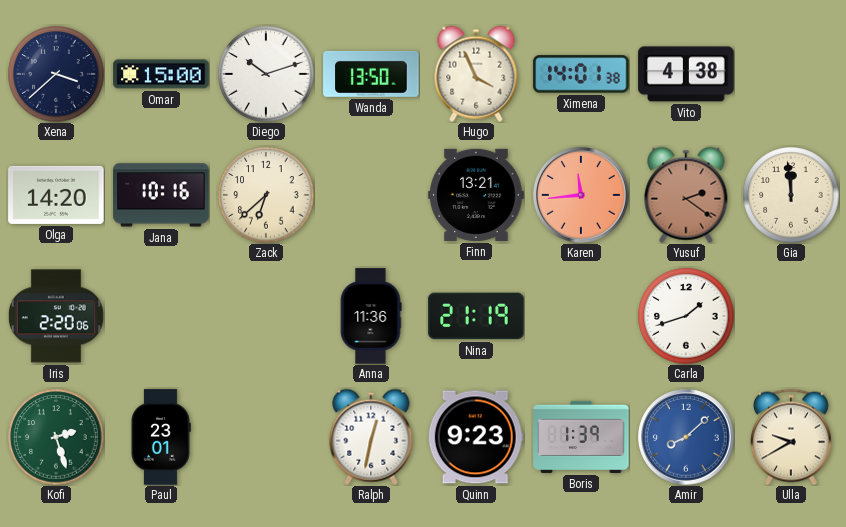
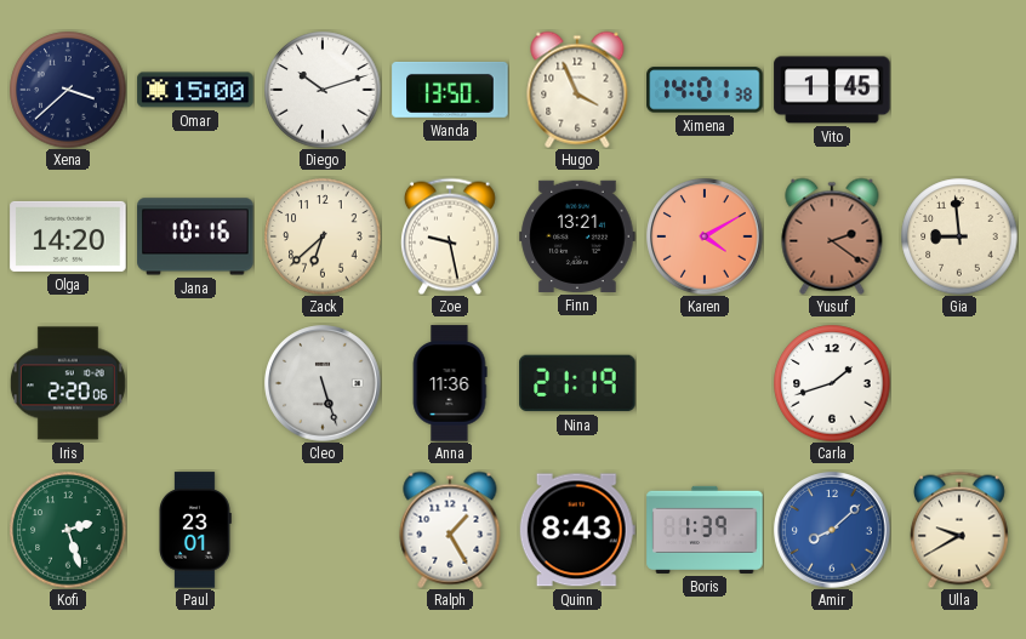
Vito: 4:38 -> 1:45
Zoe: none -> 9:28
Karen: 11:44 -> 4:10
Gia: 11:59 -> 8:59
Cleo: none -> 5:27
Ralph: 12:32 -> 1:25
Quinn: 9:23 -> 8:43
